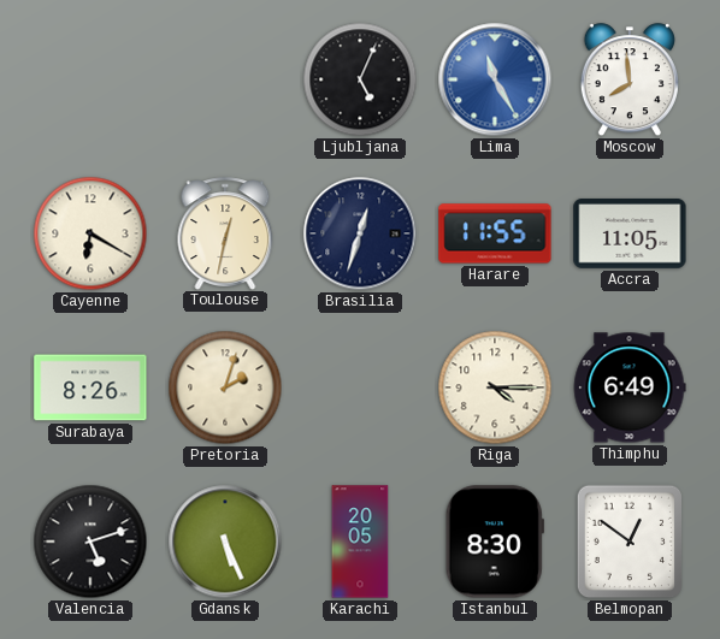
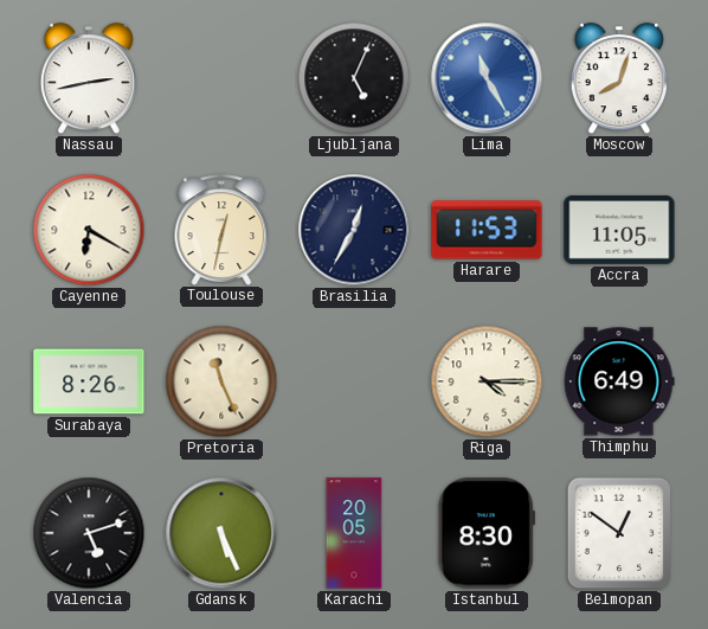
Nassau: none -> 2:43
Moscow: 7:59 -> 8:03
Brasilia: 12:33 -> 12:35
Harare: 11:55 -> 11:53
Pretoria: 2:03 -> 11:26
